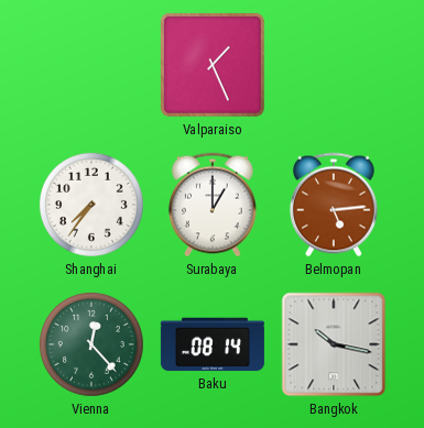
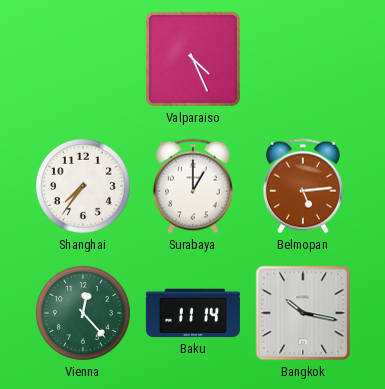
Valparaiso: 1:26 -> 4:26
Baku: 08:14 -> 11:14
